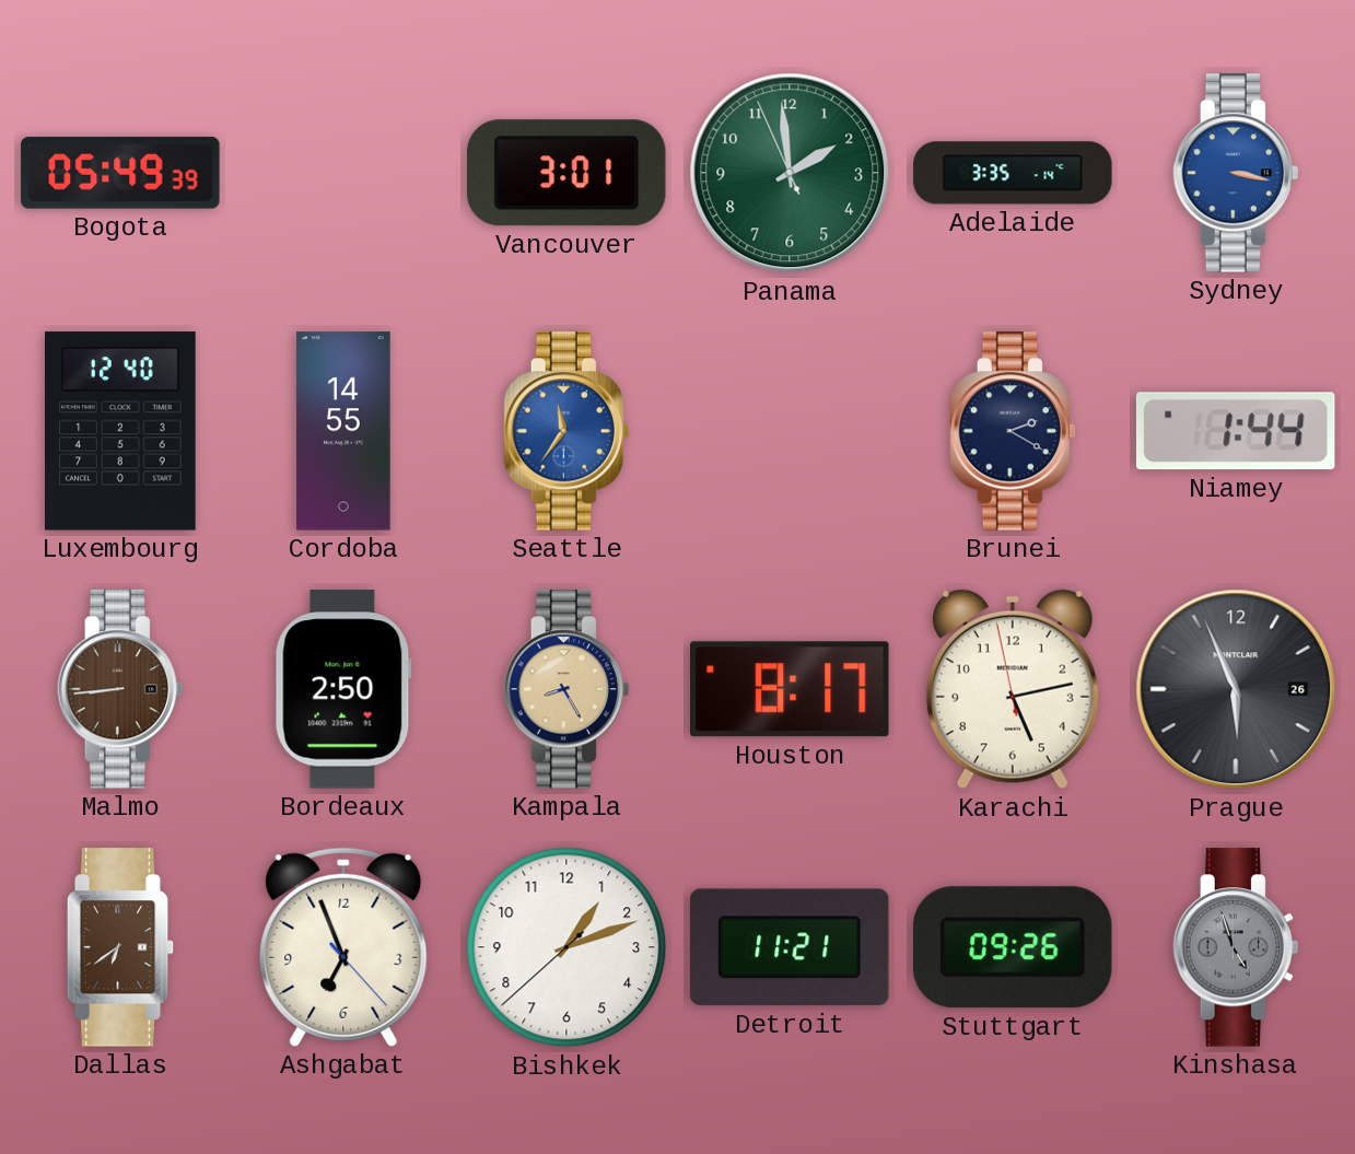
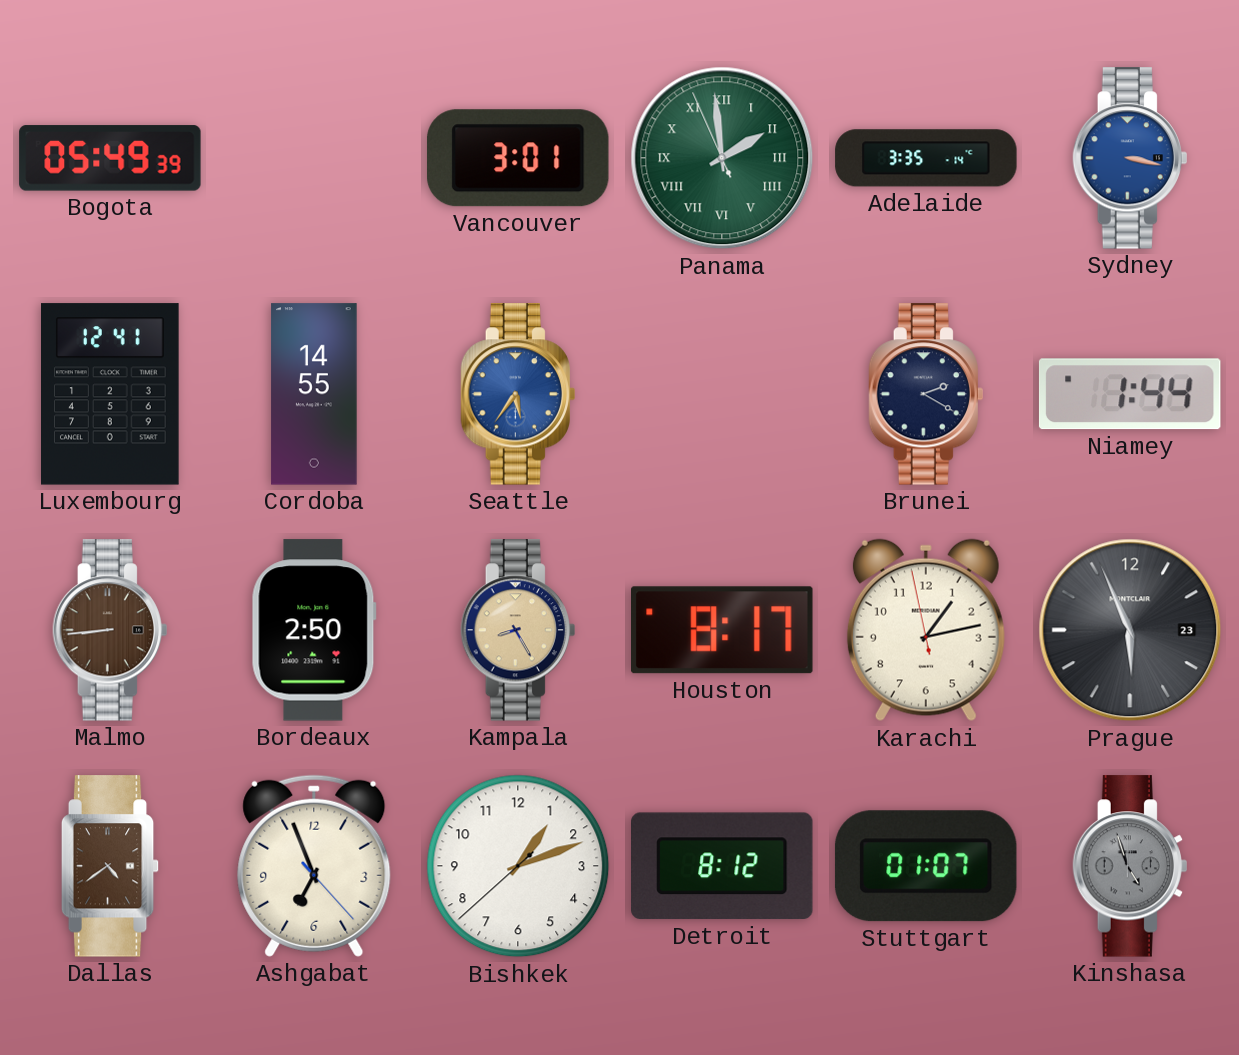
Panama numerals: Arabic -> Roman
Luxembourg: 12:40 -> 12:41
Seattle: 11:36 -> 5:36
Karachi: 5:12 -> 1:12
Prague date: 26 -> 23
Dallas: 6:39 -> 4:39
Detroit: 11:21 -> 8:12
Stuttgart: 09:26 -> 01:07
